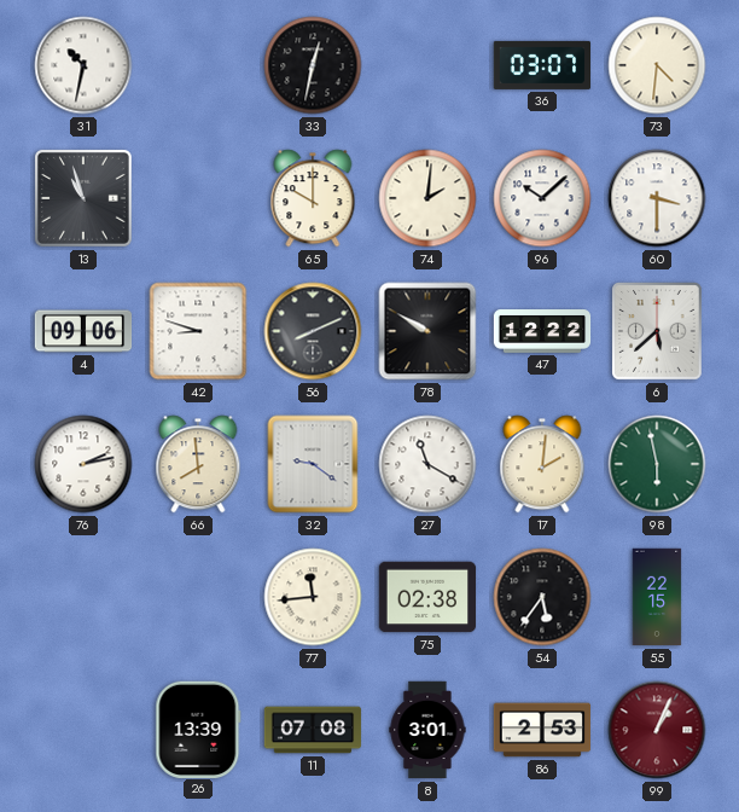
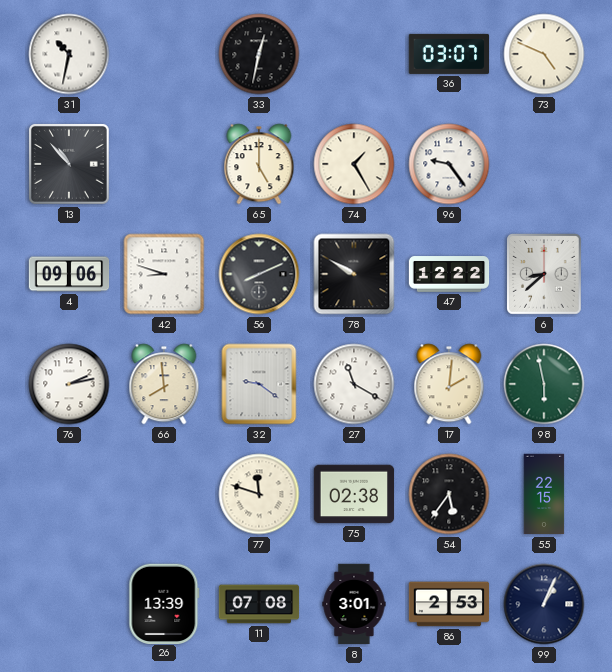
73: 4:31 -> 4:49
13: 10:57 -> 10:53
65: 10:00 -> 5:00
74: 2:01 -> 1:25
96: 10:08 -> 9:24
60: 3:30 -> none
6: 5:38 -> 8:38
77: 11:44 -> 11:48
99 dial: burgundy -> navy
